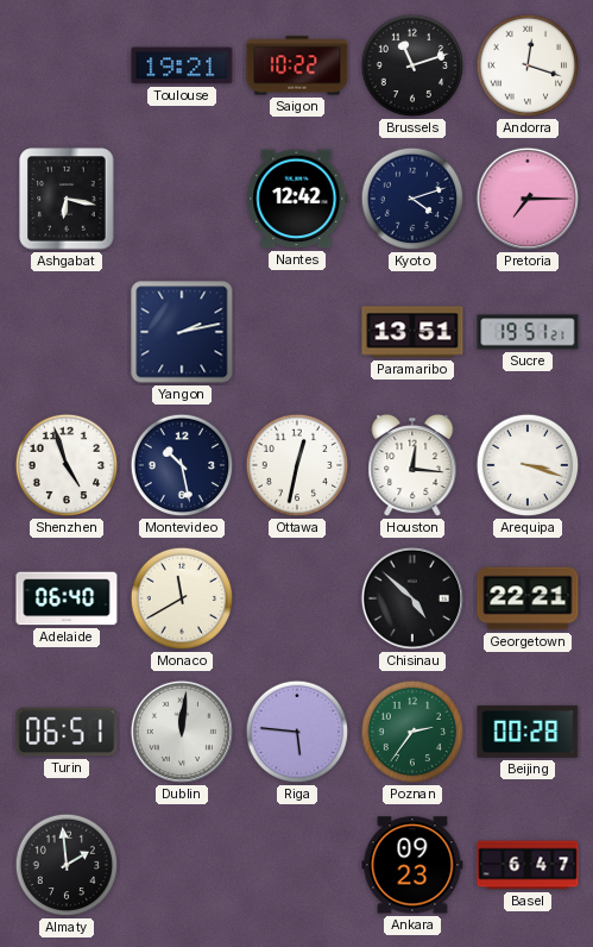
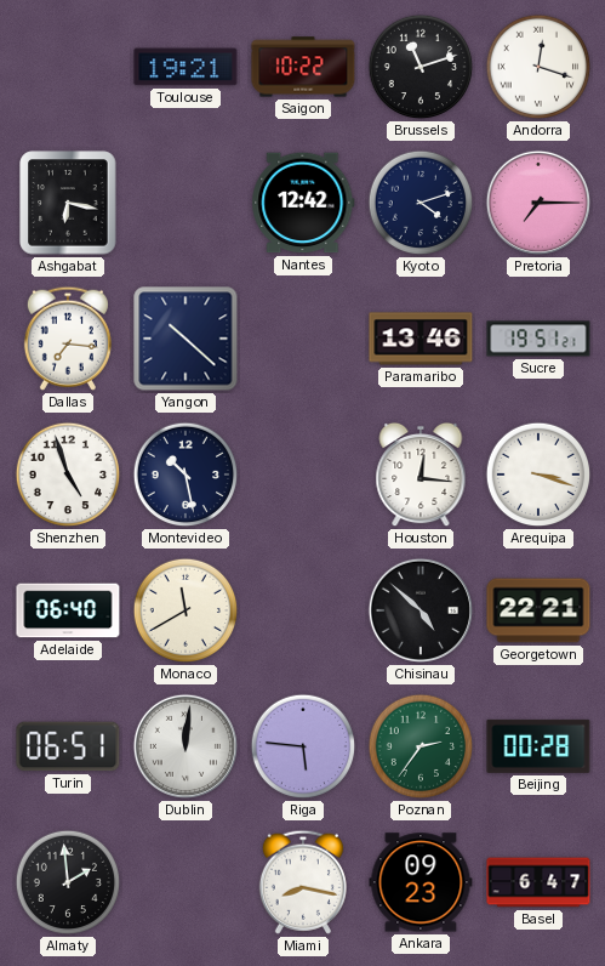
Dallas: none -> 7:16
Yangon: 2:13 -> 10:22
Paramaribo: 13:51 -> 13:46
Ottawa: 12:32 -> none
Miami: none -> 8:17
